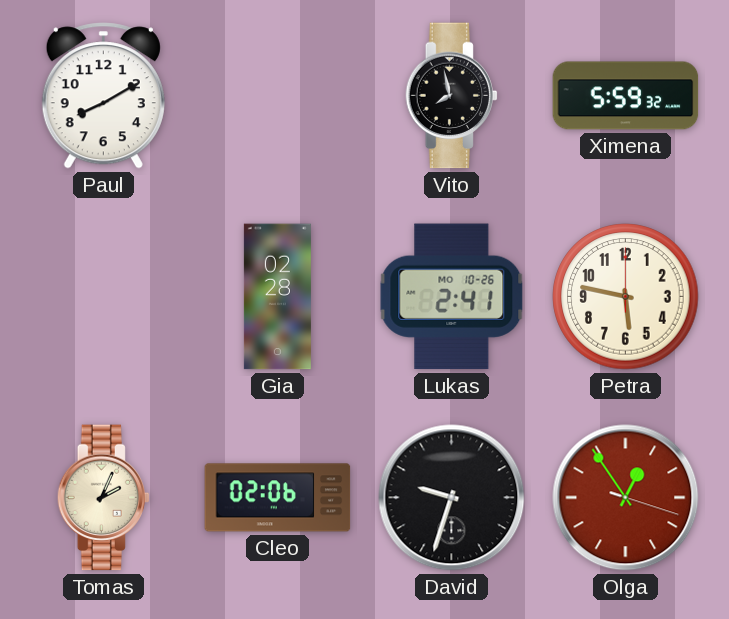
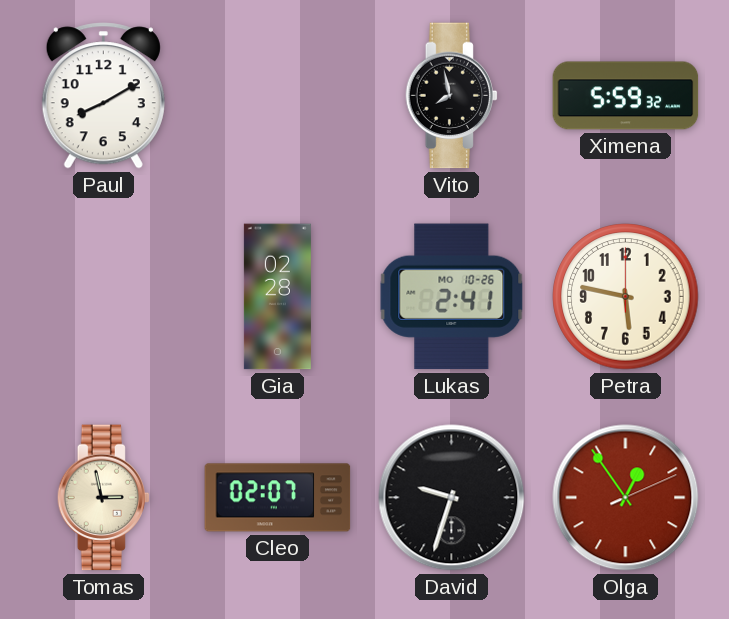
Tomas: 2:04 -> 2:58
Cleo: 02:06 -> 02:07
Olga: 12:54:18 -> 12:54:11
